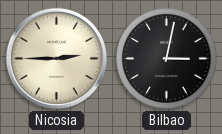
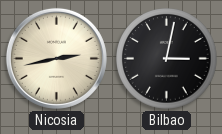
Nicosia: 2:45 -> 2:43
